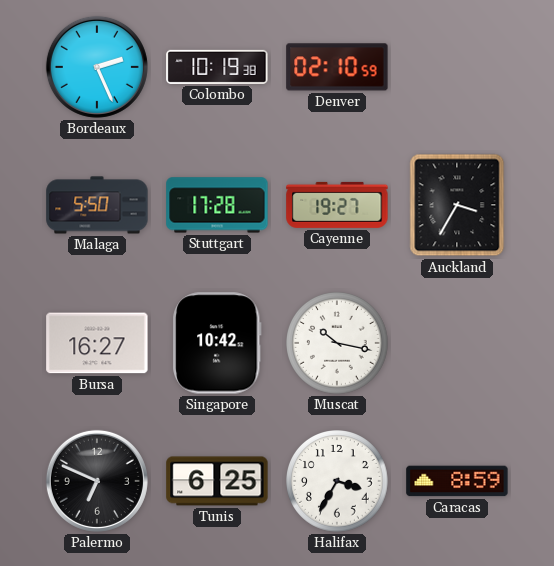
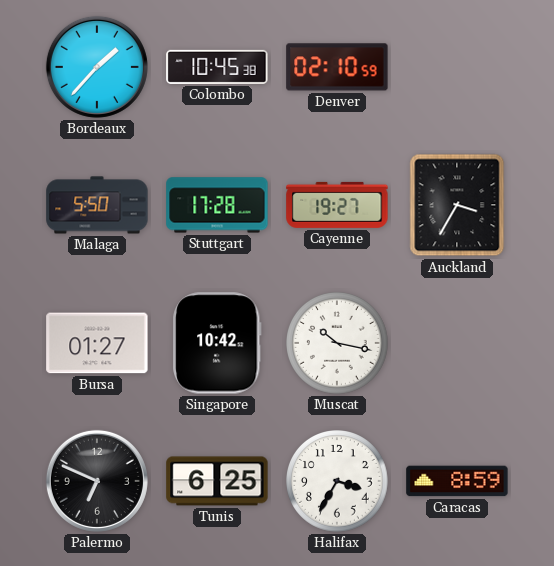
Bordeaux: 2:26 -> 1:37
Colombo: 10:19 -> 10:45
Bursa: 16:27 -> 01:27
